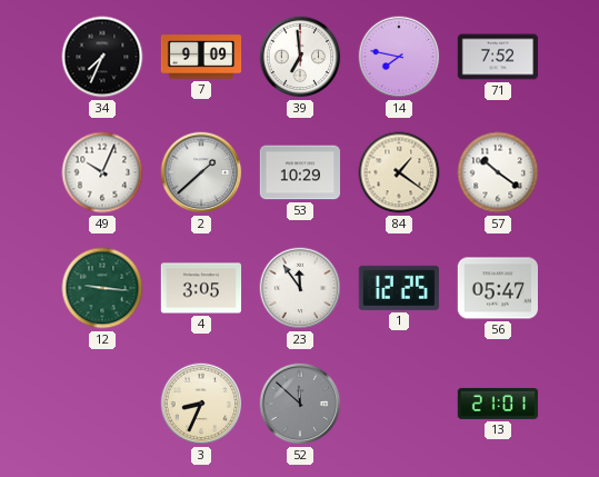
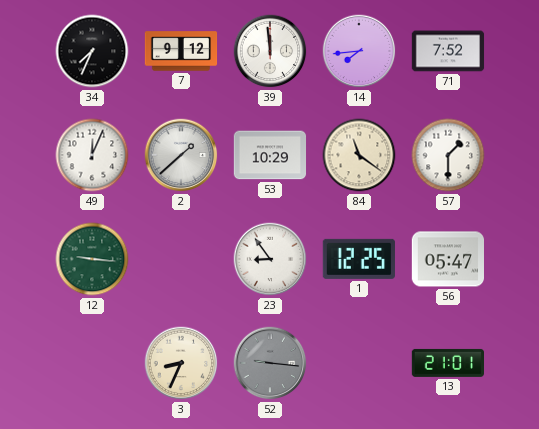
7: 9:09 -> 9:12
39: 6:59 -> 11:59
14: 7:47 -> 7:44
49: 10:04 -> 12:04
84: 1:21 -> 11:21
57: 10:21 -> 1:30
4: 3:05 -> none
23: 11:54 -> 8:54
52: 11:52 -> 9:16
